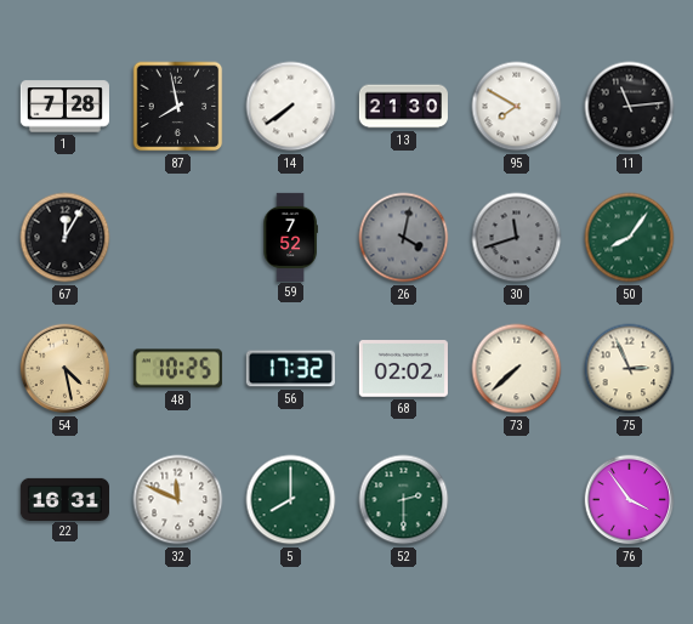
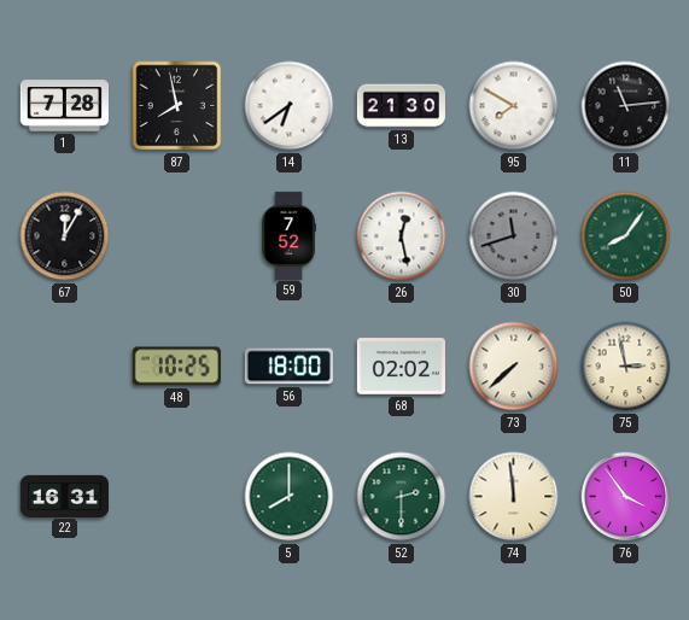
14: 7:39 -> 6:39
26: 4:02 -> 12:28
26 dial: grey -> white
54: 4:28 -> none
56: 17:32 -> 18:00
75: 2:56 -> 2:58
32: 11:49 -> none
74: none -> 11:59
